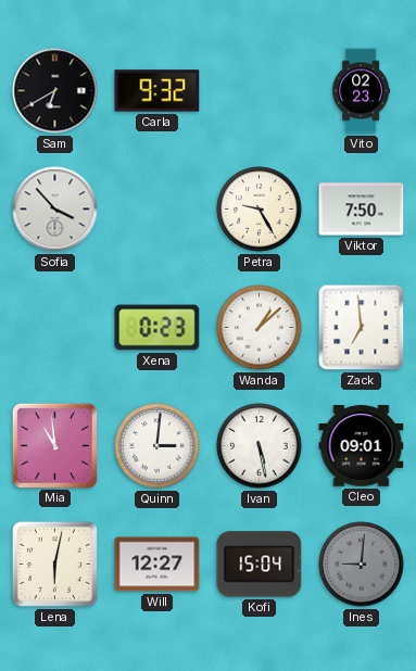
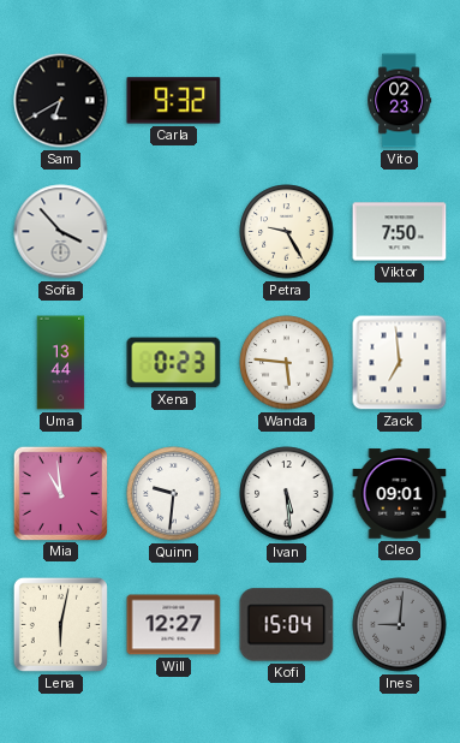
Uma: none -> 13:44
Wanda: 1:08 -> 5:46
Quinn: 3:01 -> 9:31
Ivan: 5:28 -> 5:29
